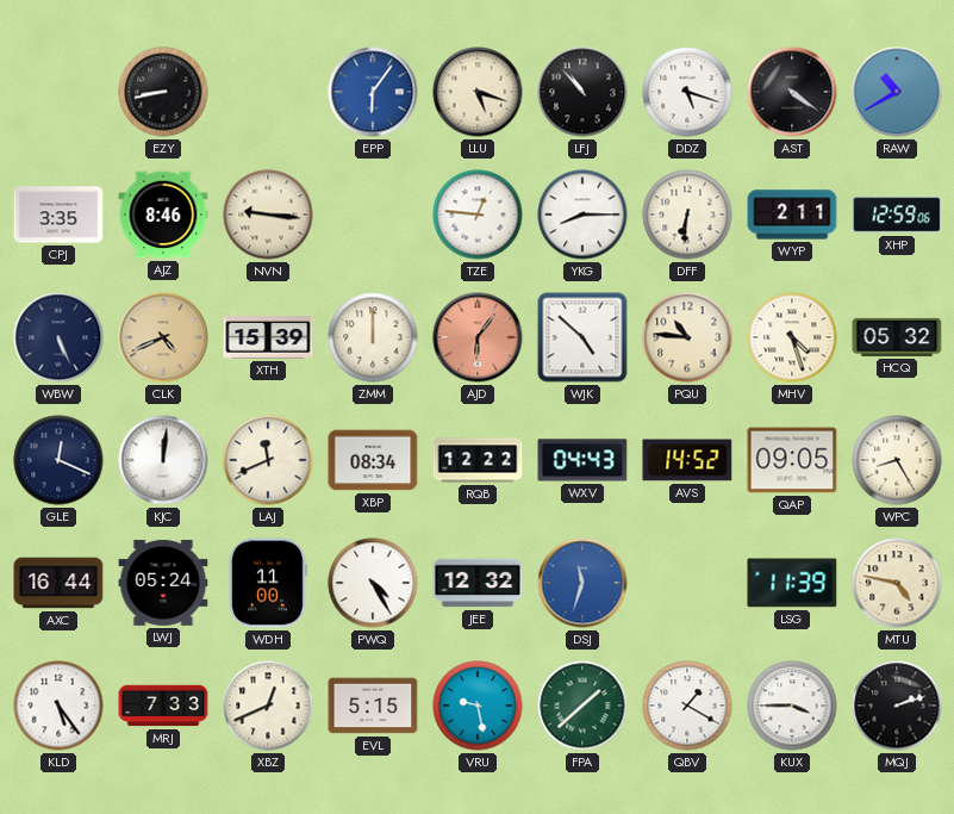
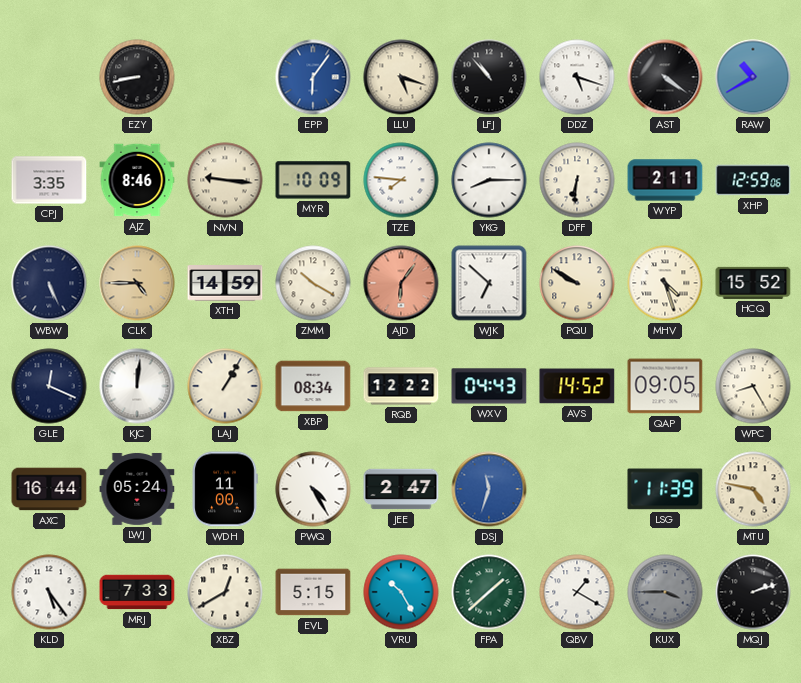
MYR: none -> 10:09
TZE: 12:46 -> 7:46
CLK: 4:41 -> 4:45
XTH: 15:39 -> 14:59
ZMM: 12:00 -> 10:20
WJK: 4:52 -> 6:52
PQU: 10:46 -> 9:50
HCQ: 05:32 -> 15:52
LAJ: 11:41 -> 1:05
JEE: 12:32 -> 2:47
XBZ: 12:41 -> 12:40
VRU: 9:28 -> 10:25
KUX dial: white -> grey
